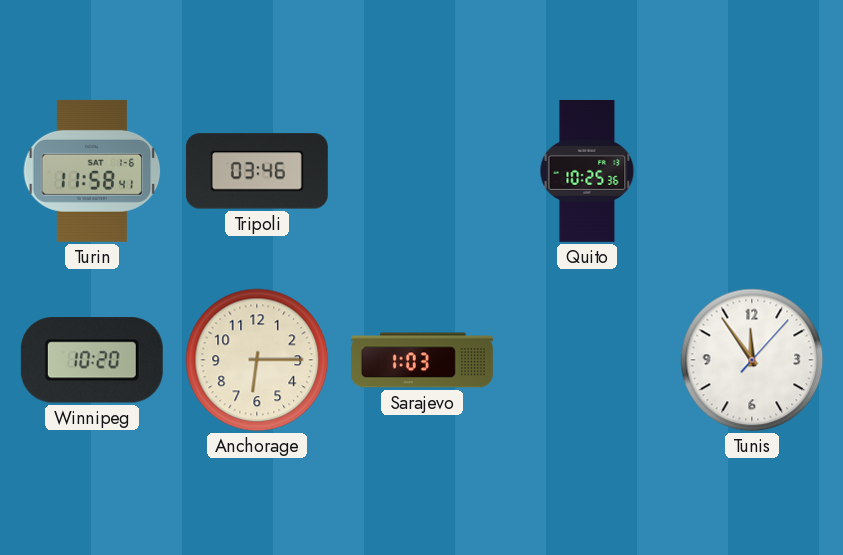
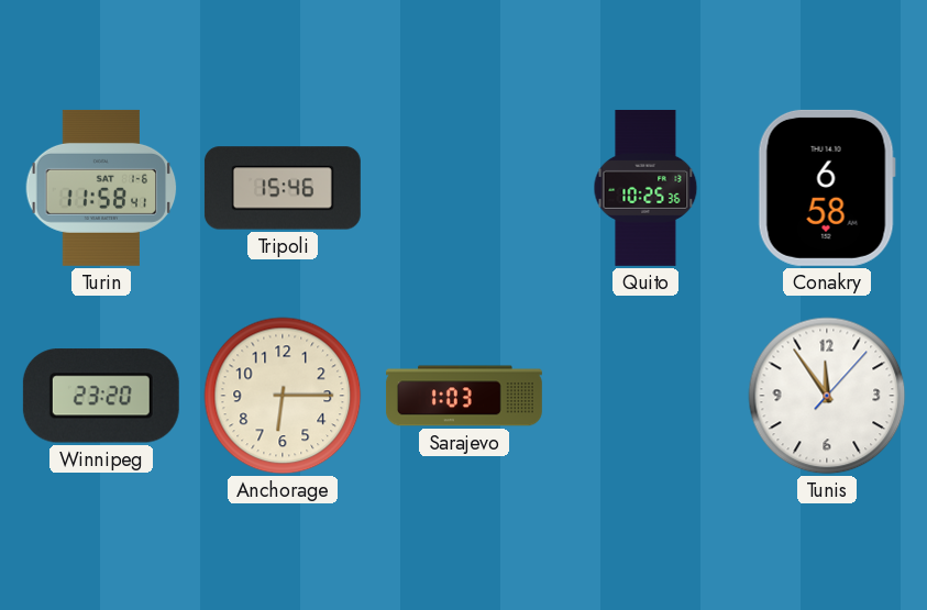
Tripoli: 03:46 -> 15:46
Conakry: none -> 6:58
Winnipeg: 10:20 -> 23:20
